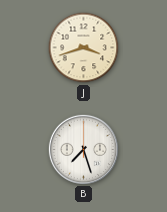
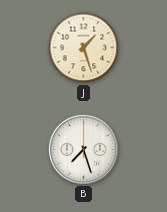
J: 3:42 -> 1:27
